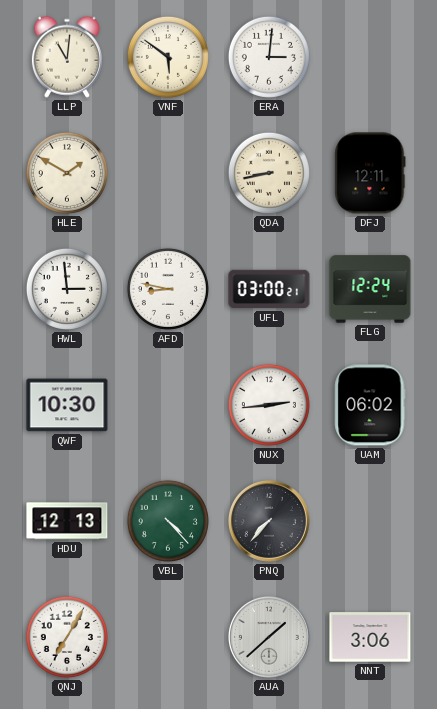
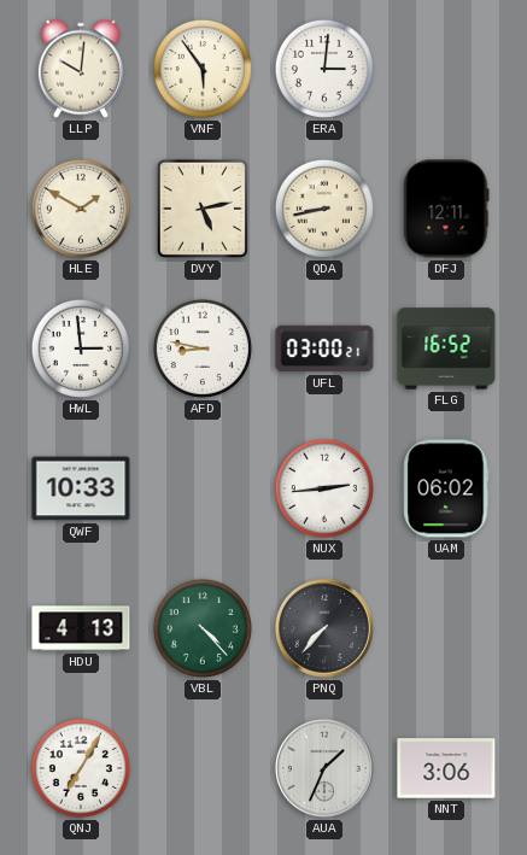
LLP: 11:01 -> 10:01
VNF: 5:51 -> 5:54
DVY: none -> 5:13
FLG: 12:24 -> 16:52
QWF: 10:30 -> 10:33
HDU: 12:13 -> 4:13
AUA: 1:38 -> 1:34
